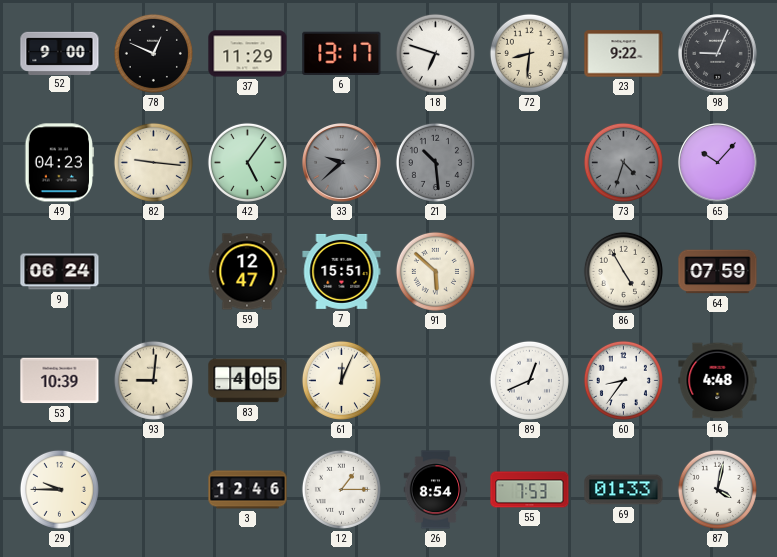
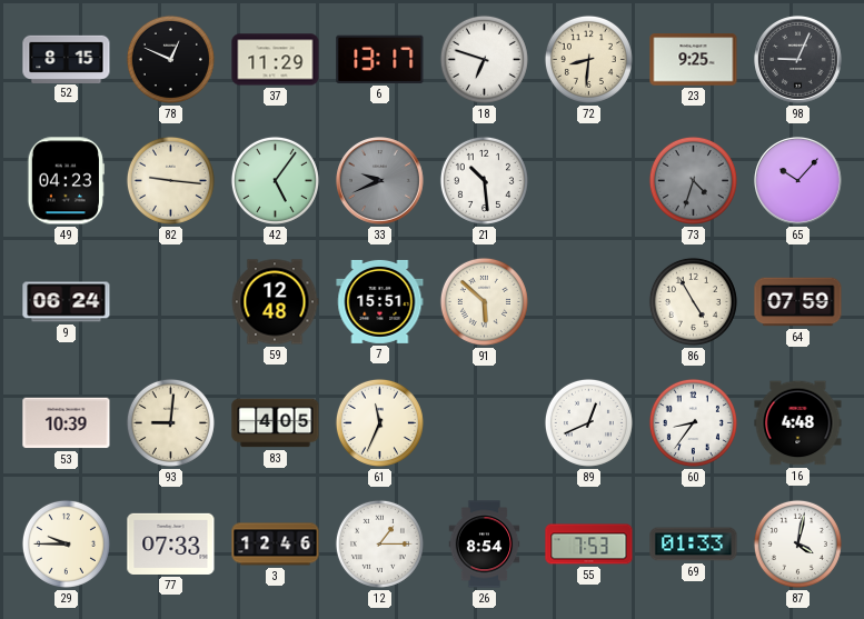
52: 9:00 -> 8:15
23: 9:22 -> 9:25
33: 9:38 -> 9:41
21 dial: grey -> white
59: 12:47 -> 12:48
61: 12:04 -> 11:34
77: none -> 07:33
